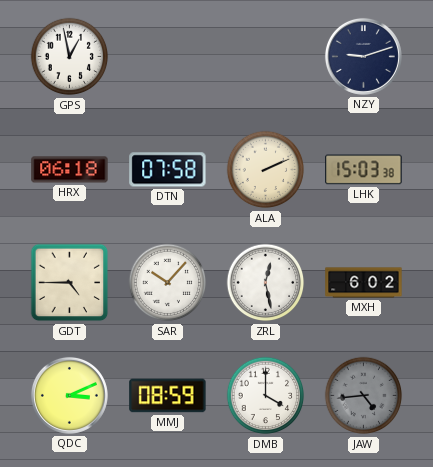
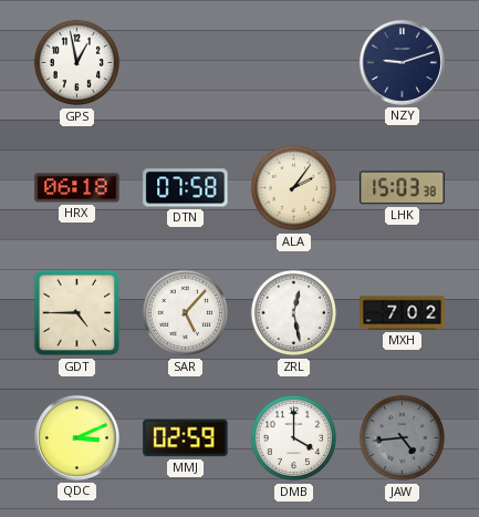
ALA: 2:11 -> 2:06
SAR: 10:07 -> 5:07
MXH: 6:02 -> 7:02
MMJ: 08:59 -> 02:59
